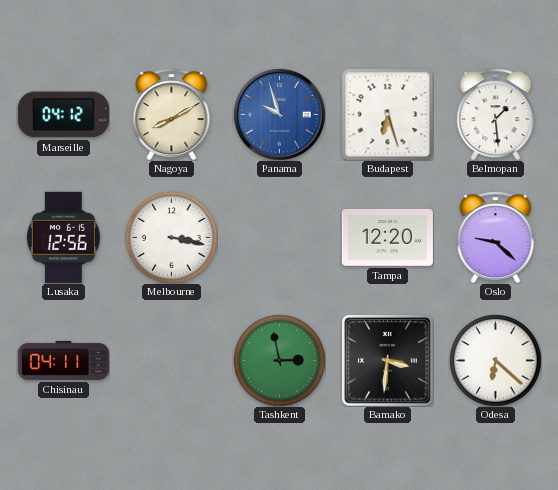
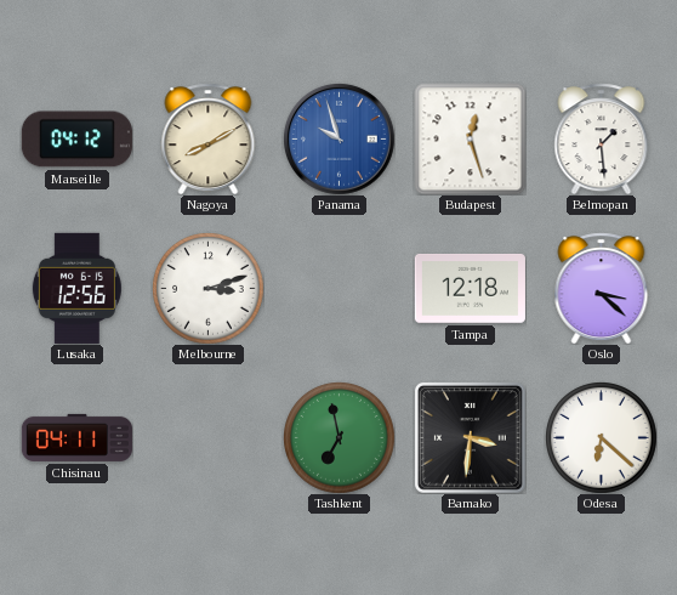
Budapest: 6:27 -> 12:27
Melbourne: 3:17 -> 3:12
Tampa: 12:20 -> 12:18
Oslo: 9:22 -> 3:22
Tashkent: 2:58 -> 6:58
